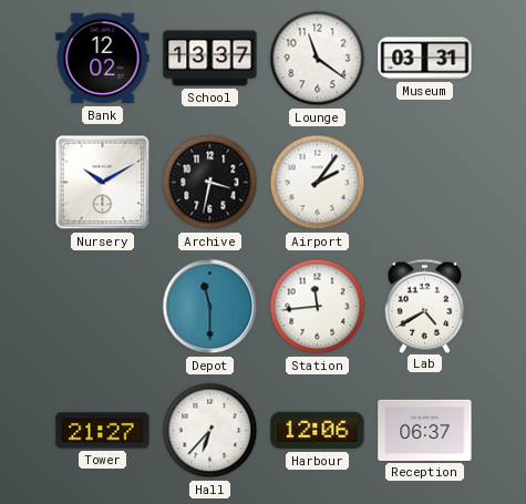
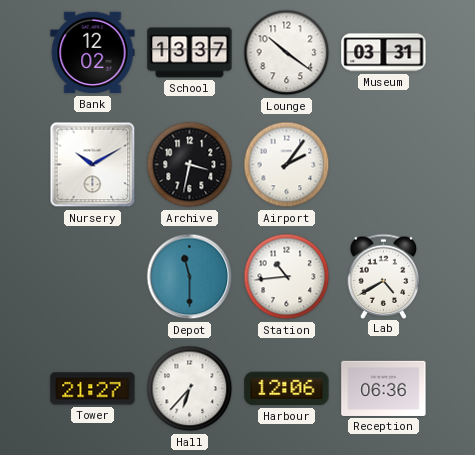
Lounge: 11:21 -> 10:21
Station: 11:44 -> 10:44
Reception: 06:37 -> 06:36
